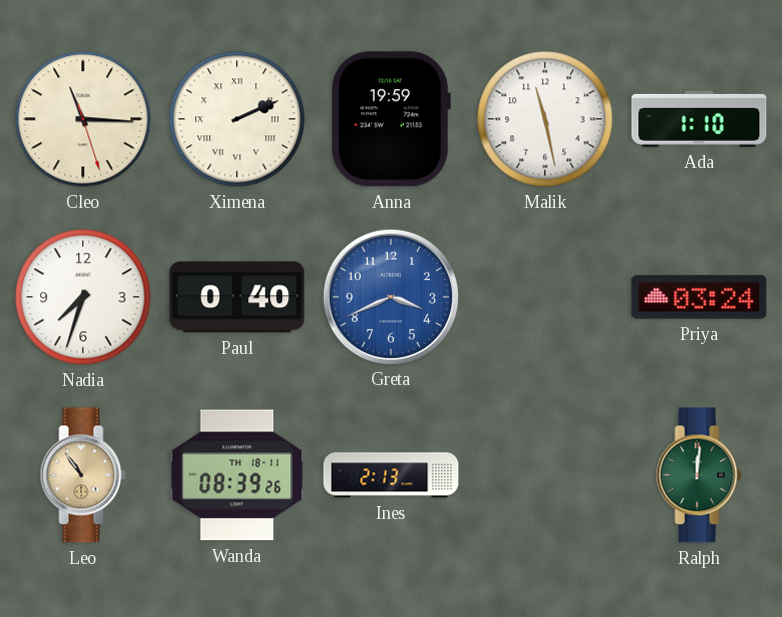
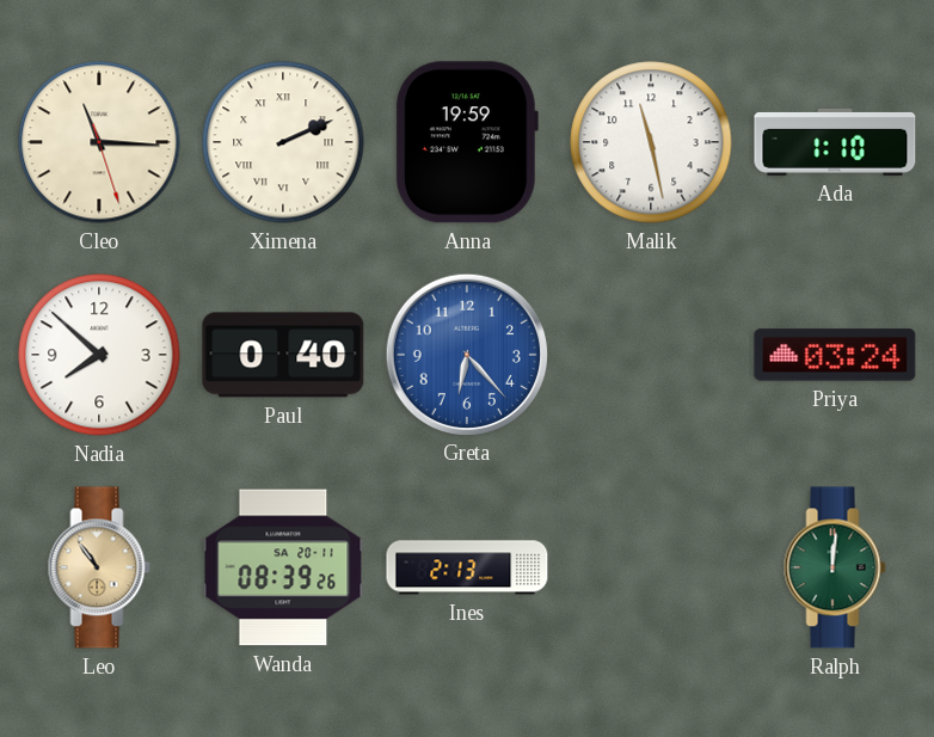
Nadia: 7:33 -> 7:52
Greta: 3:41 -> 6:23
Wanda date: TH 18-11 -> SA 20-11
